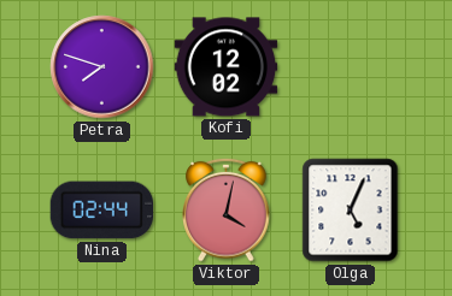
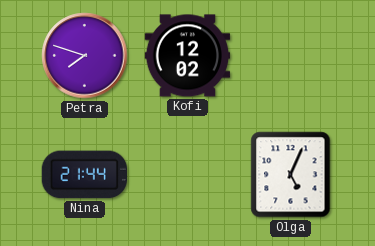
Nina: 02:44 -> 21:44
Viktor: 4:02 -> none
